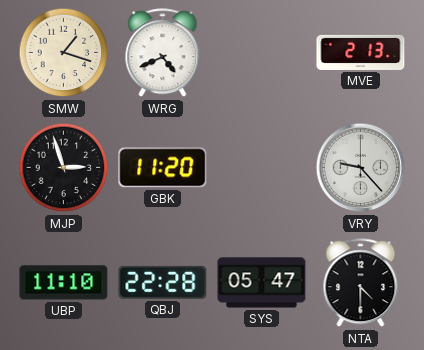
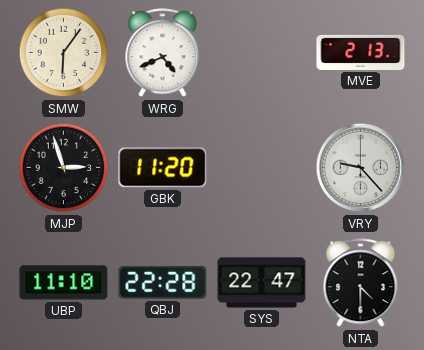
SMW: 1:18 -> 6:06
SYS: 05:47 -> 22:47
